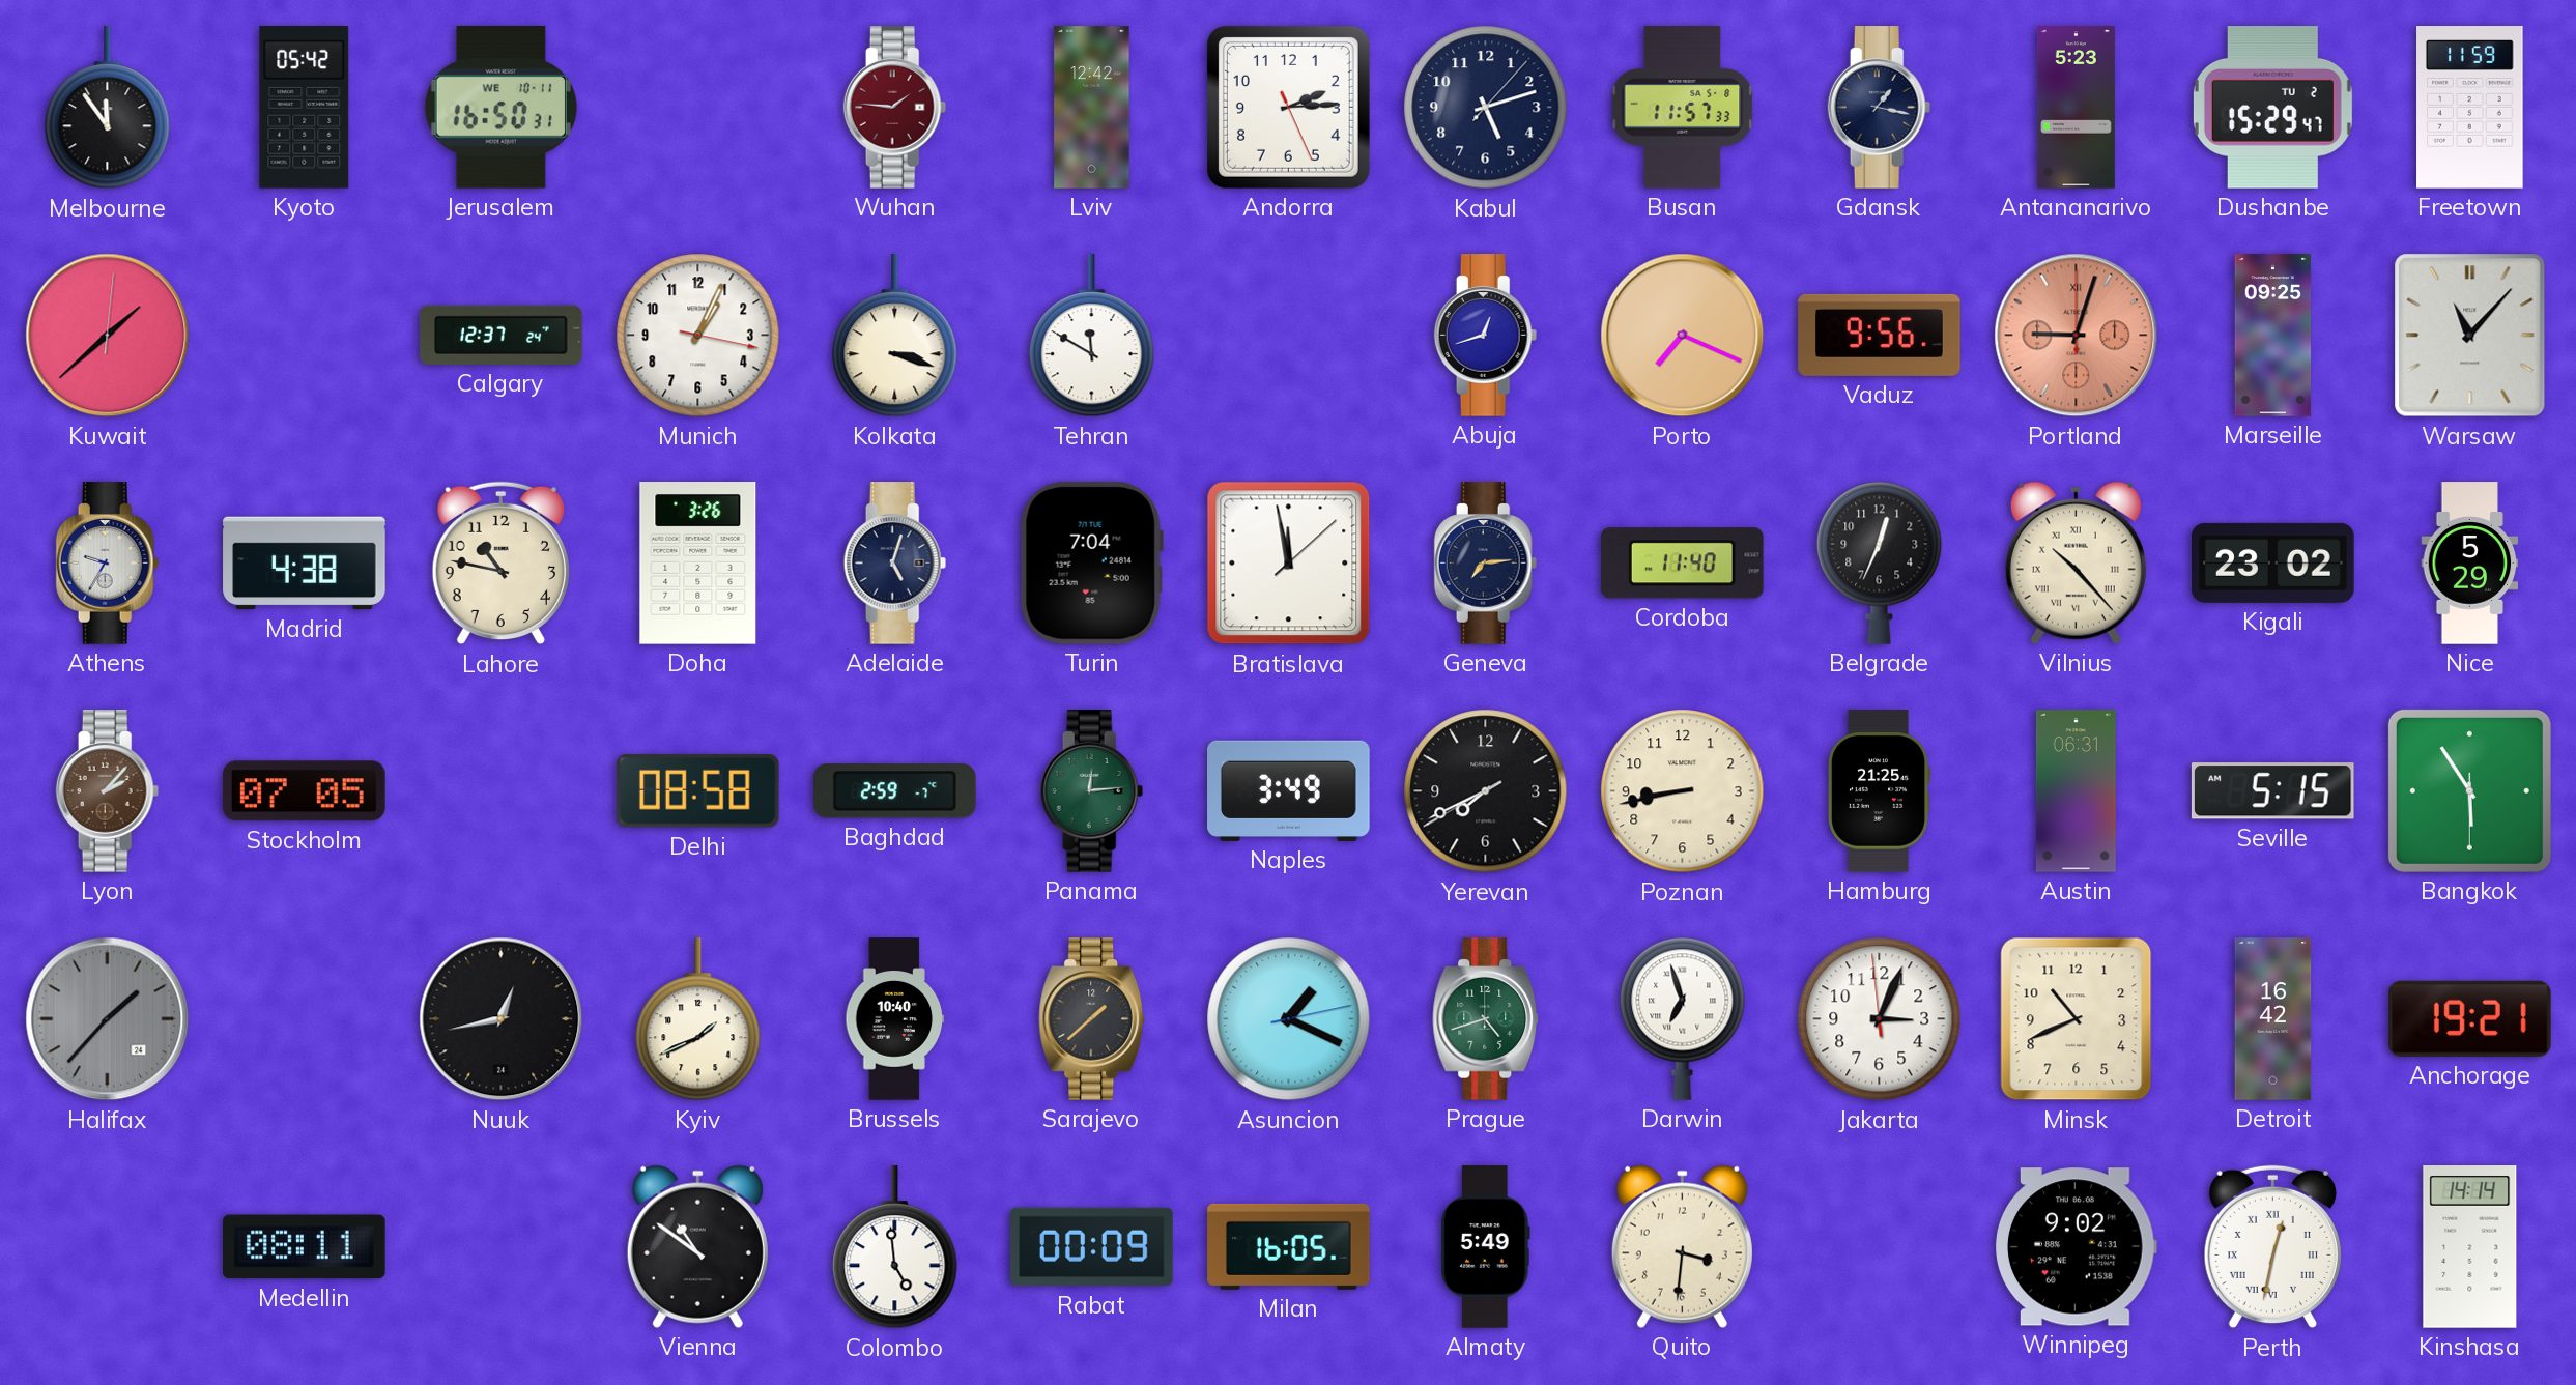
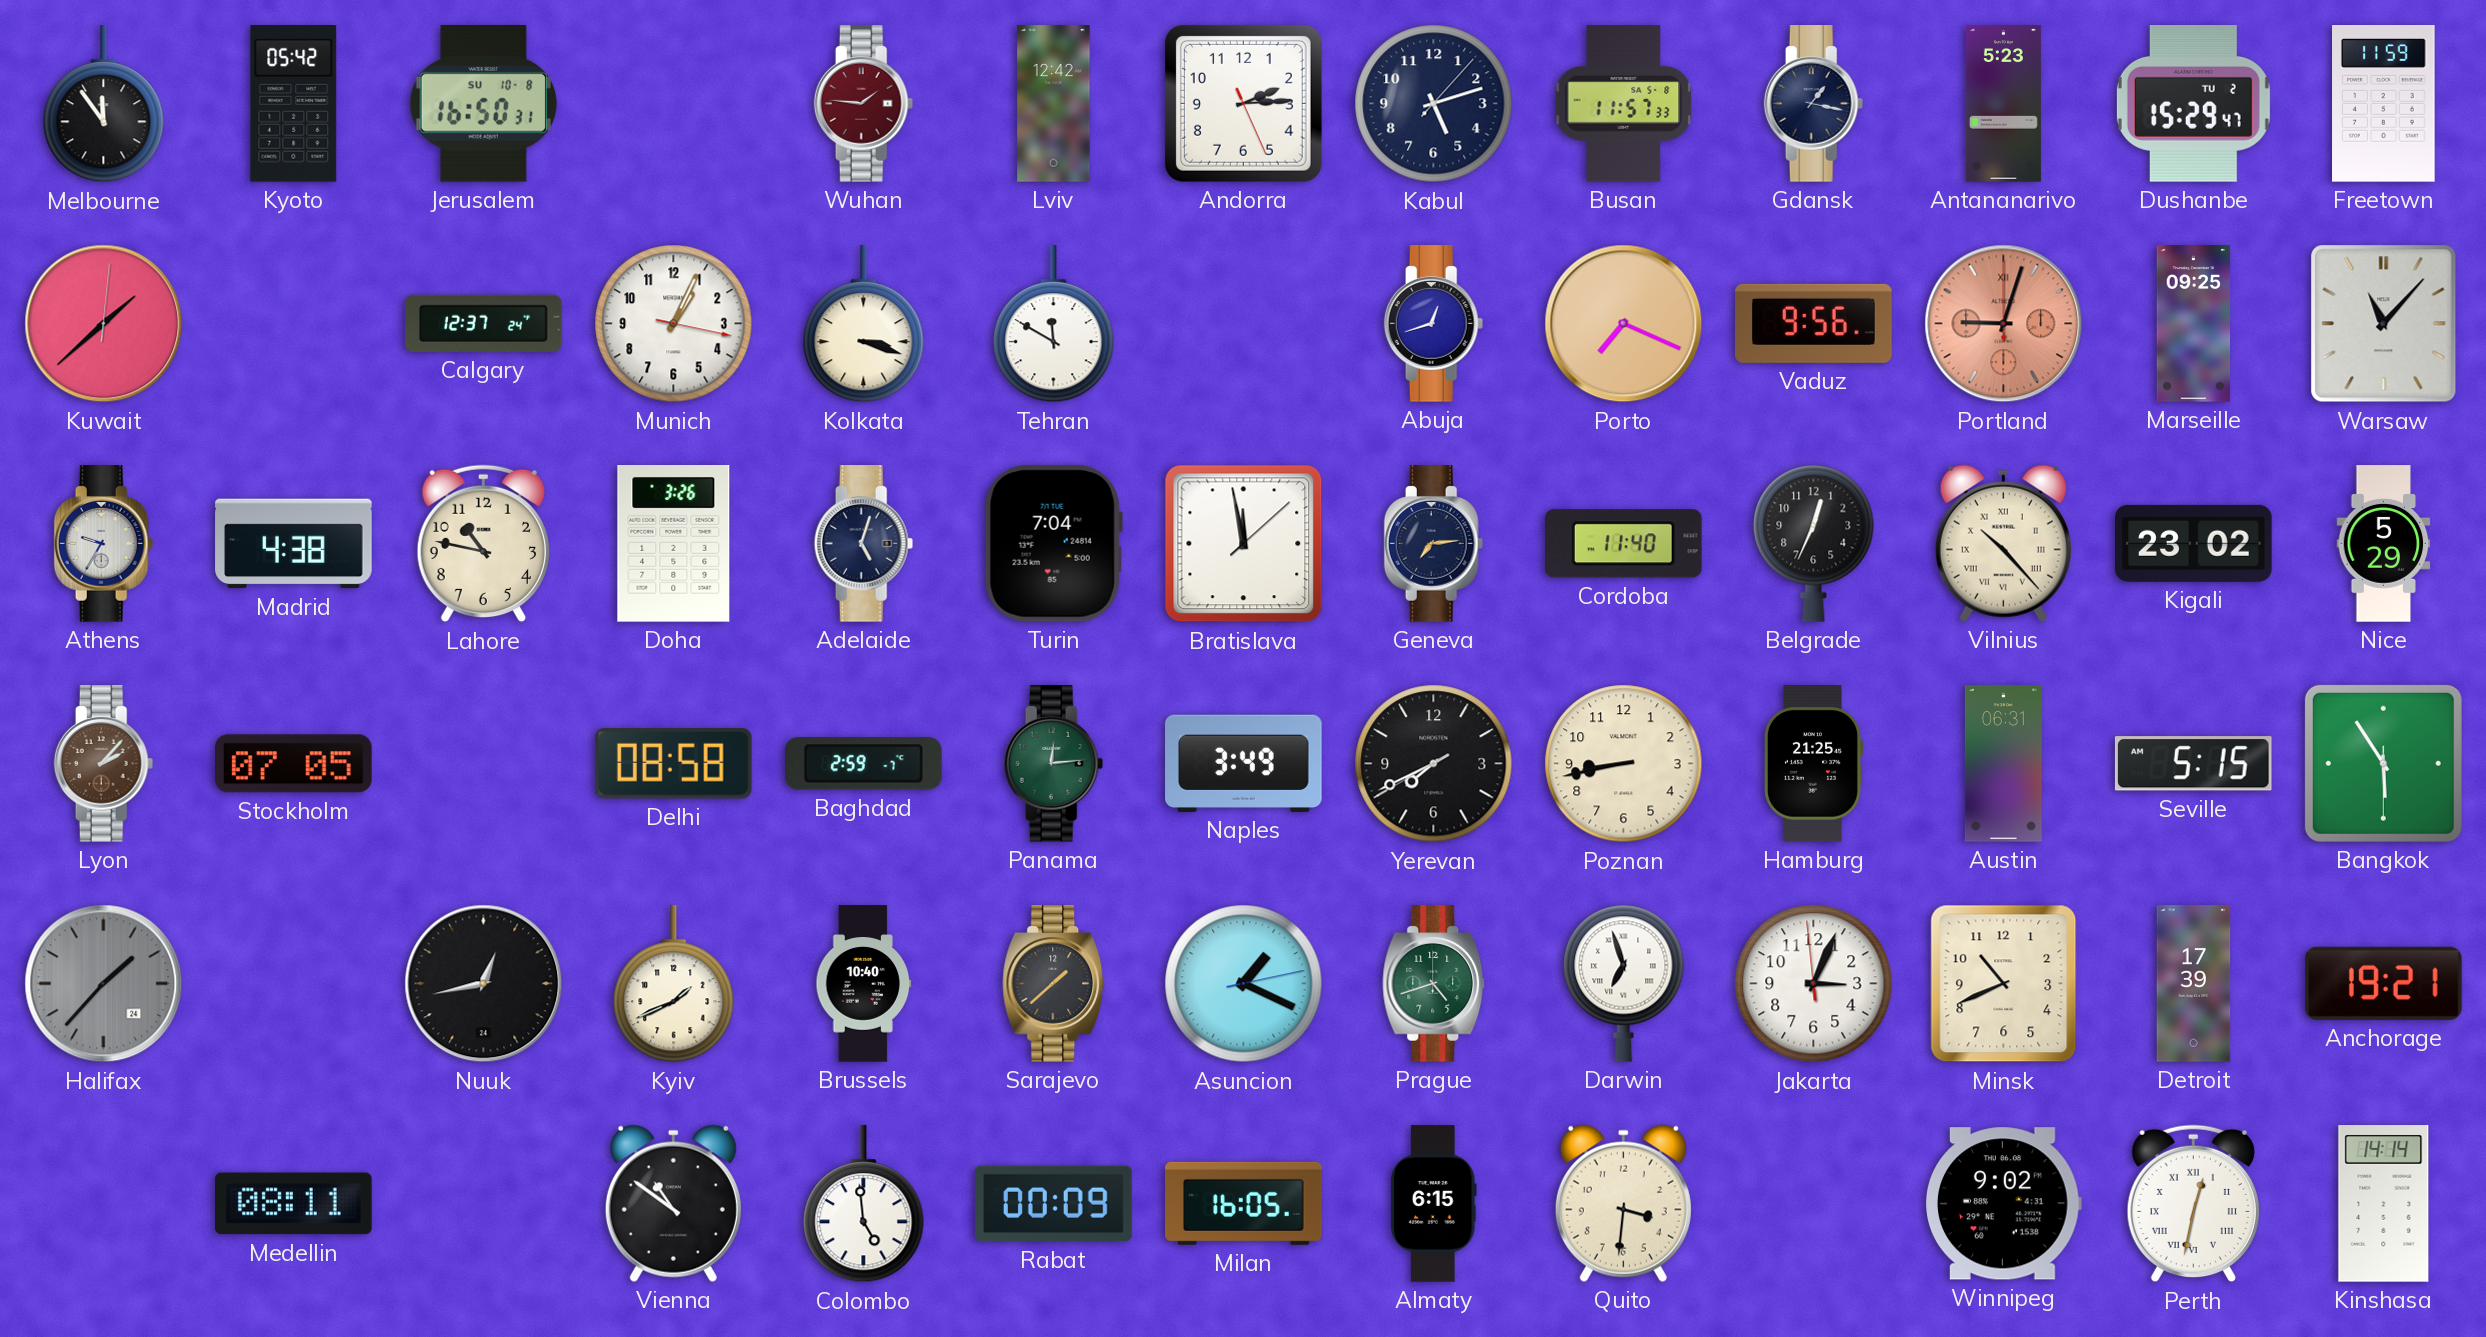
Jerusalem date: WE 10-11 -> SU 10-8
Detroit: 16:42 -> 17:39
Almaty: 5:49 -> 6:15
